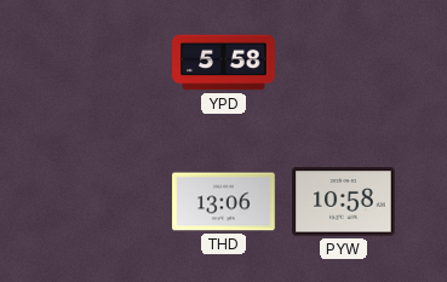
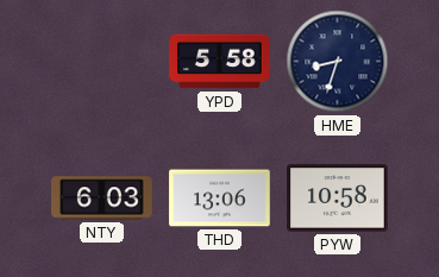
HME: none -> 8:33
NTY: none -> 6:03
